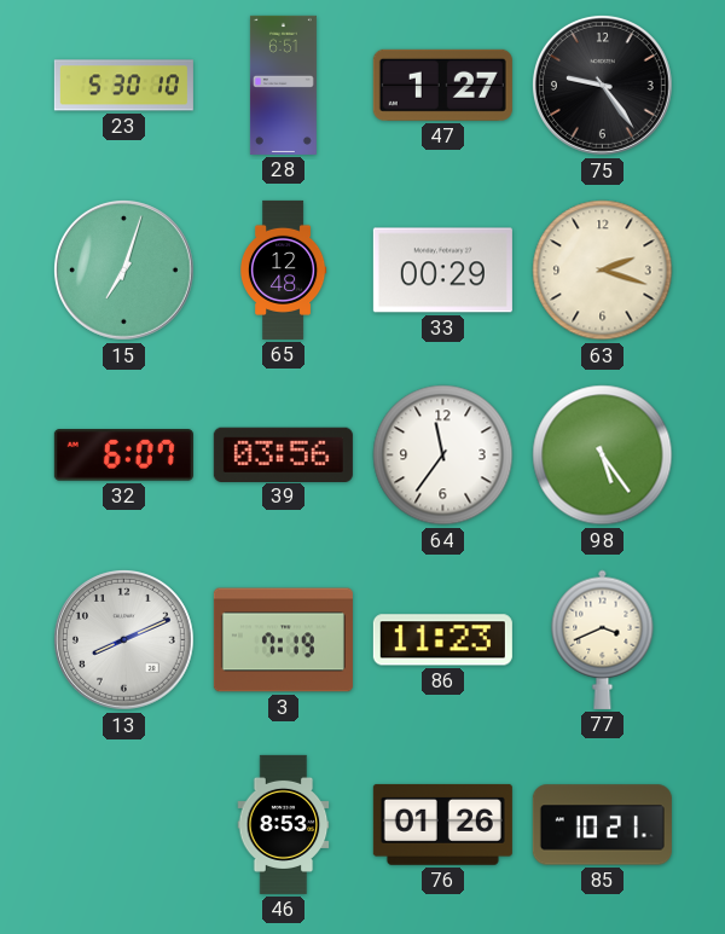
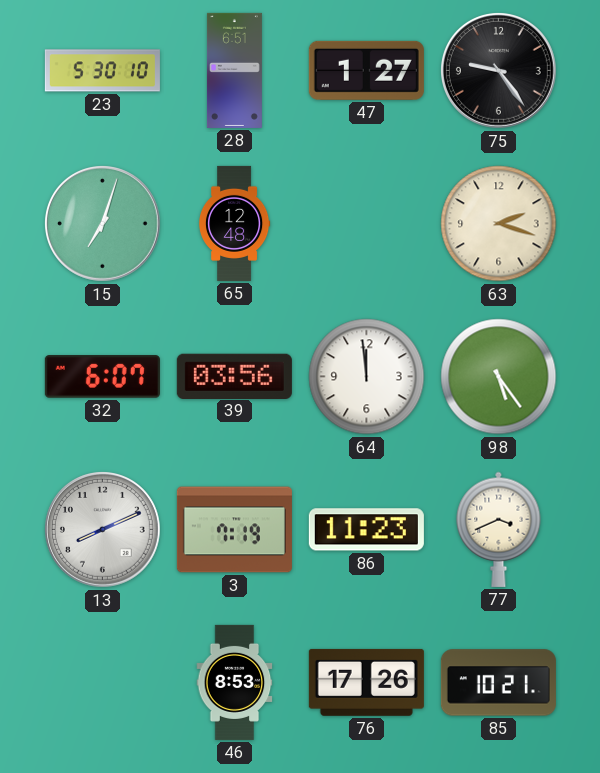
33: 00:29 -> none
64: 11:36 -> 11:59
76: 01:26 -> 17:26
